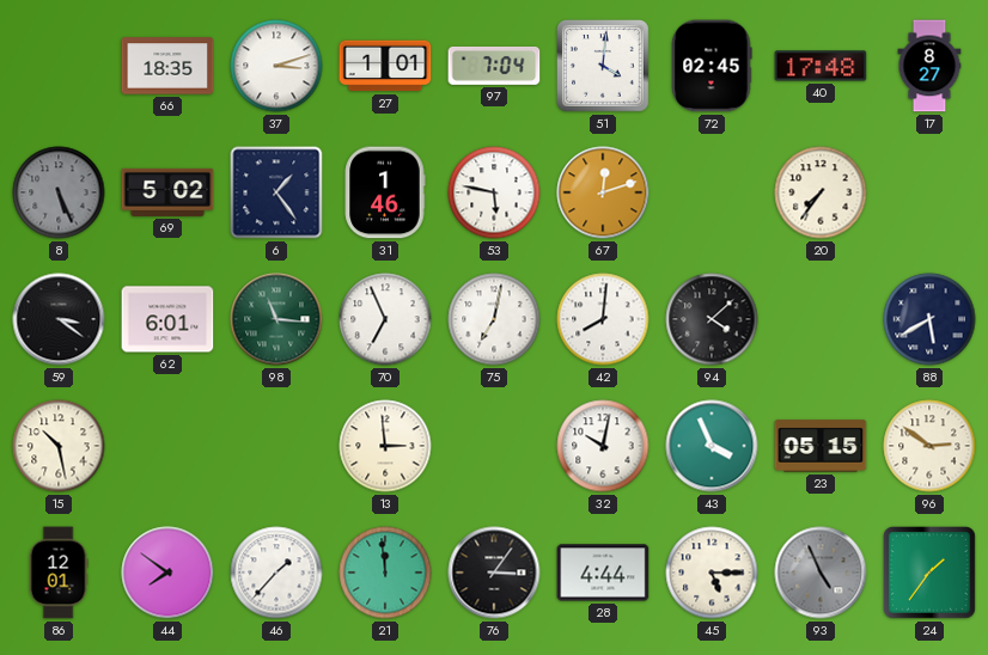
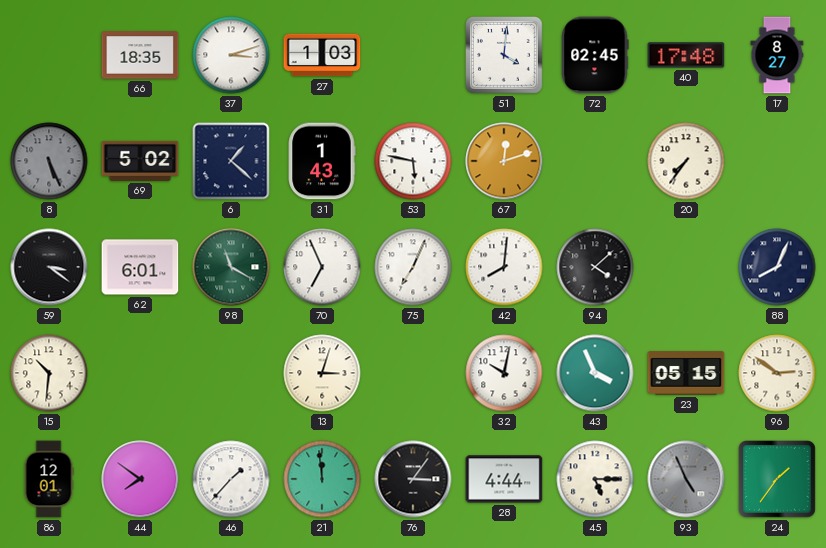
27: 1:01 -> 1:03
97: 7:04 -> none
6: 1:24 -> 1:22
31: 1:46 -> 1:43
98: 11:16 -> 11:20
75: 7:02 -> 7:04
88: 5:40 -> 8:04
15: 10:28 -> 10:31
13: 2:59 -> 3:03
